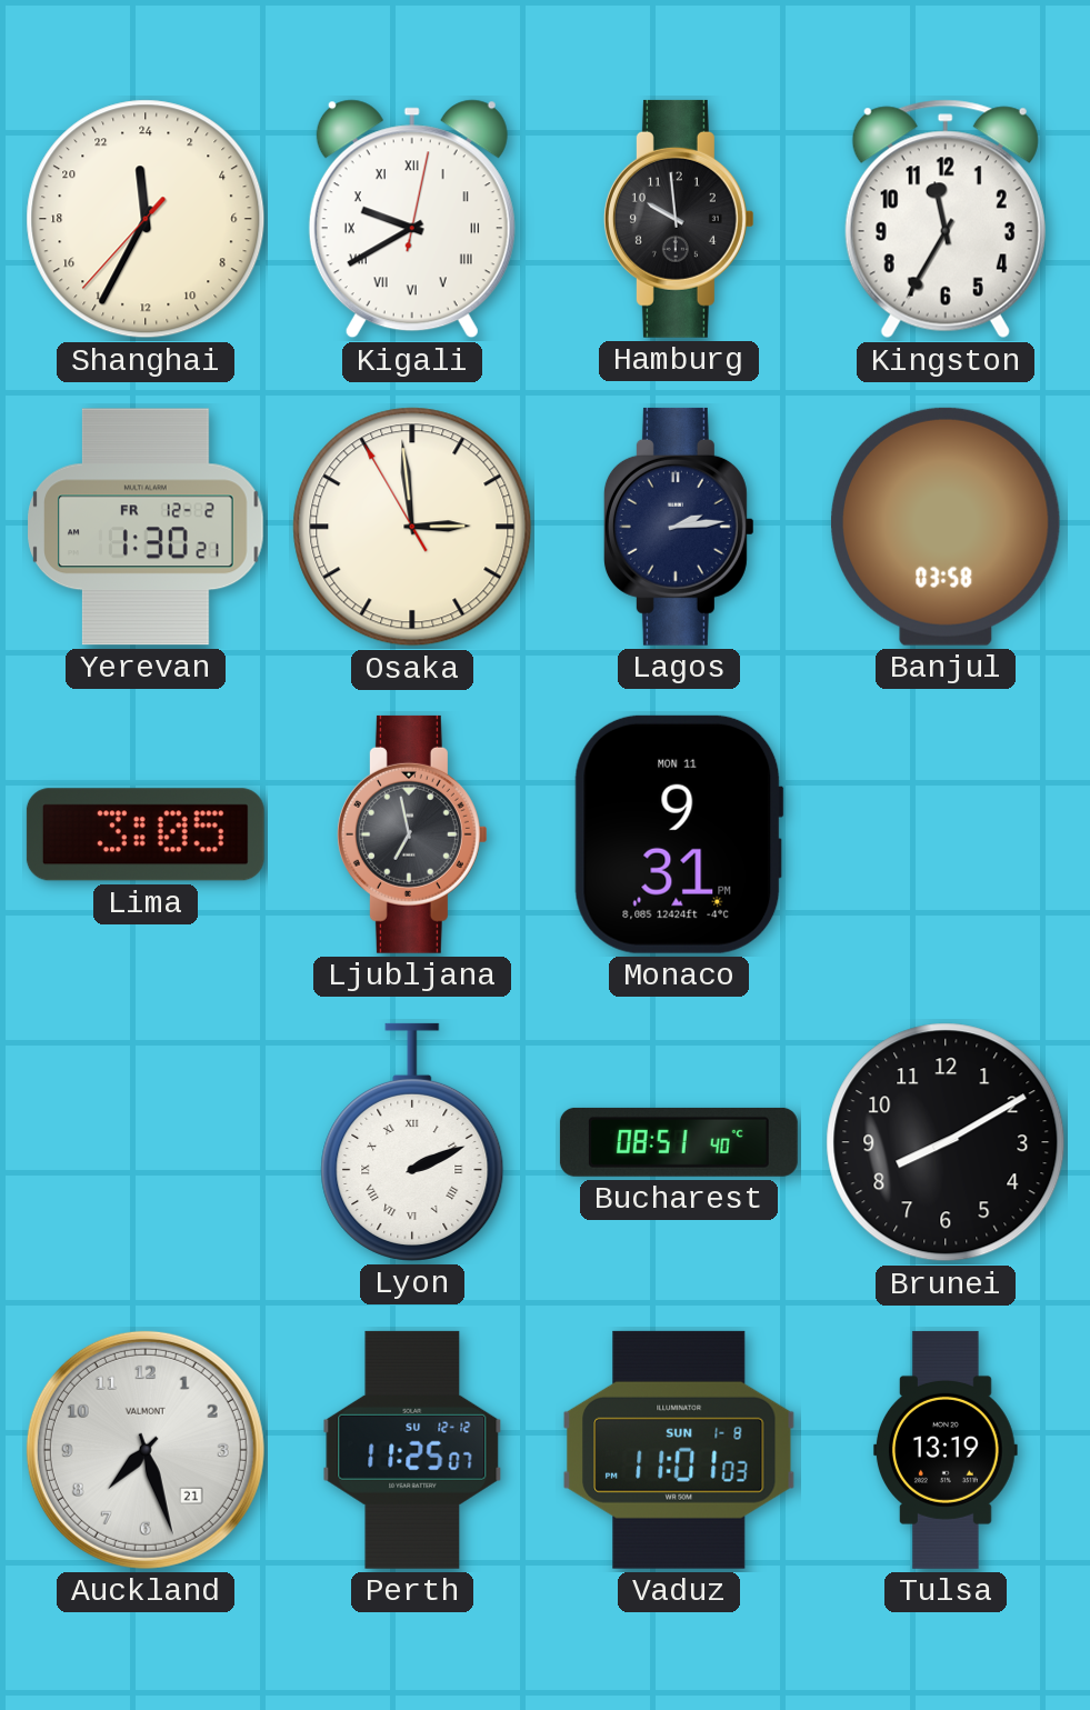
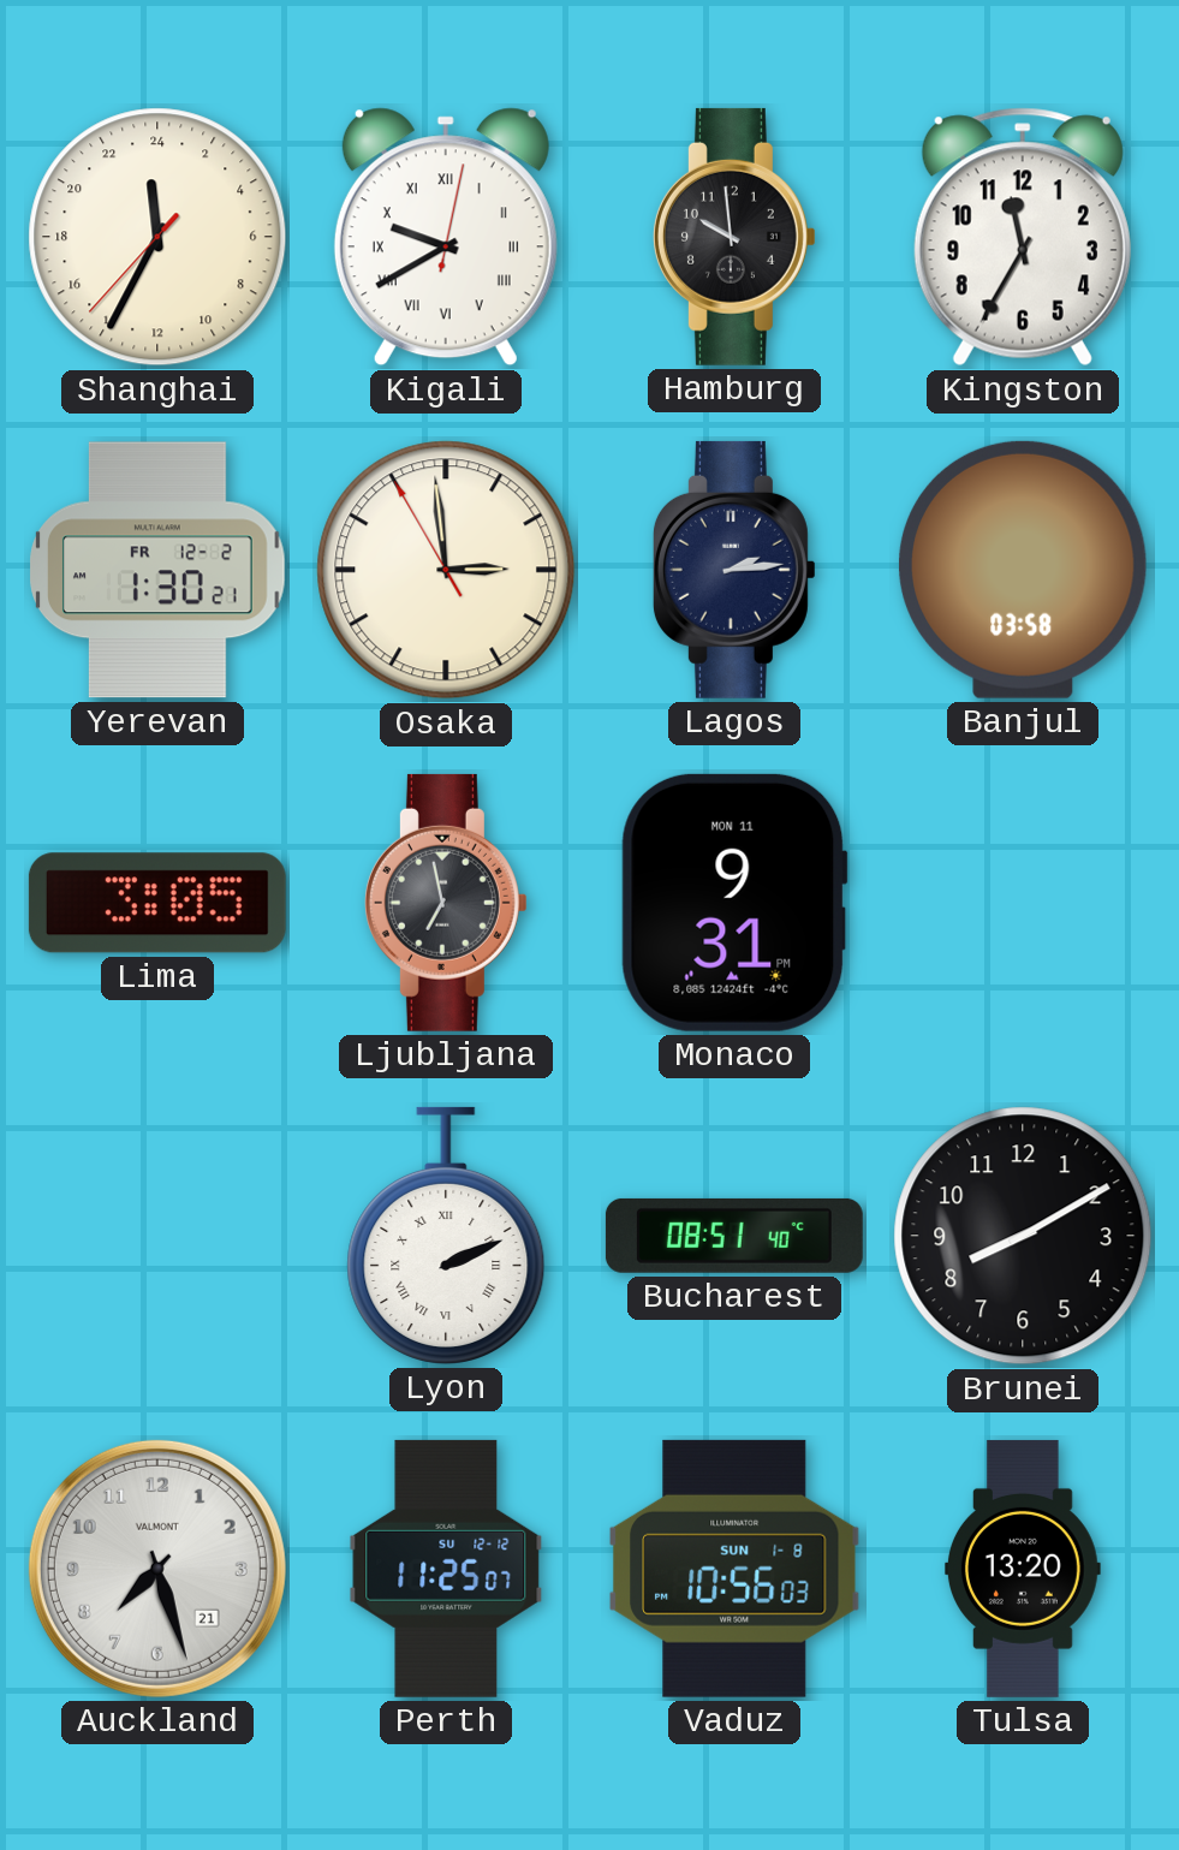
Vaduz: 11:01 -> 10:56
Tulsa: 13:19 -> 13:20
